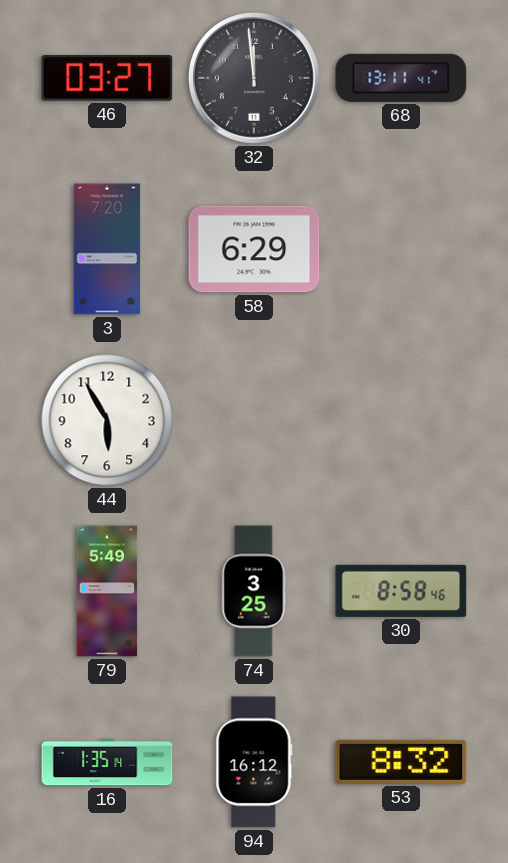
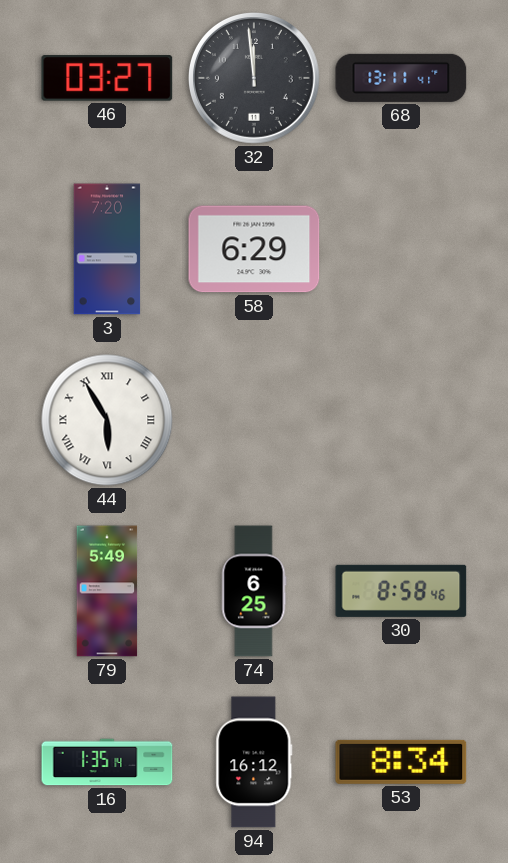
44 numerals: Arabic -> Roman
74: 3:25 -> 6:25
53: 8:32 -> 8:34
